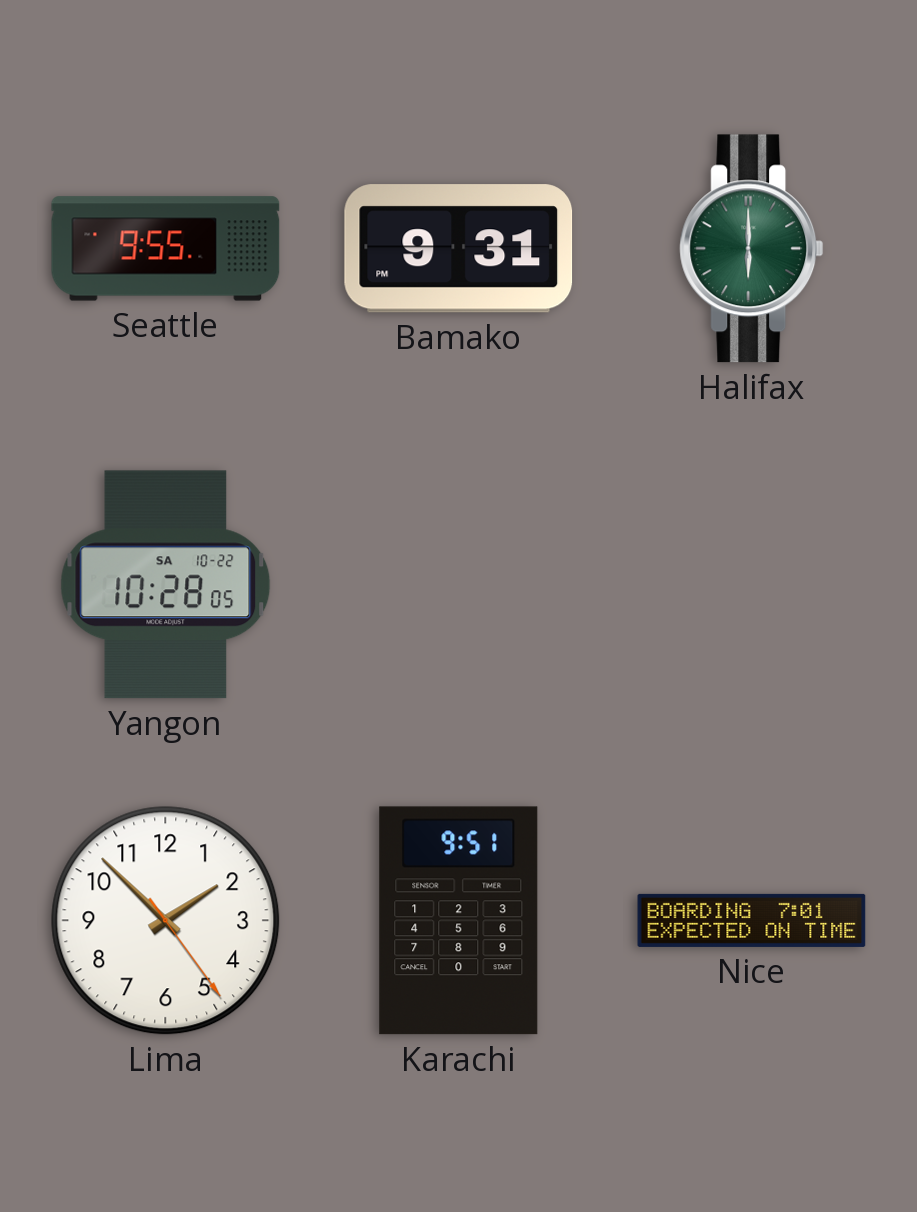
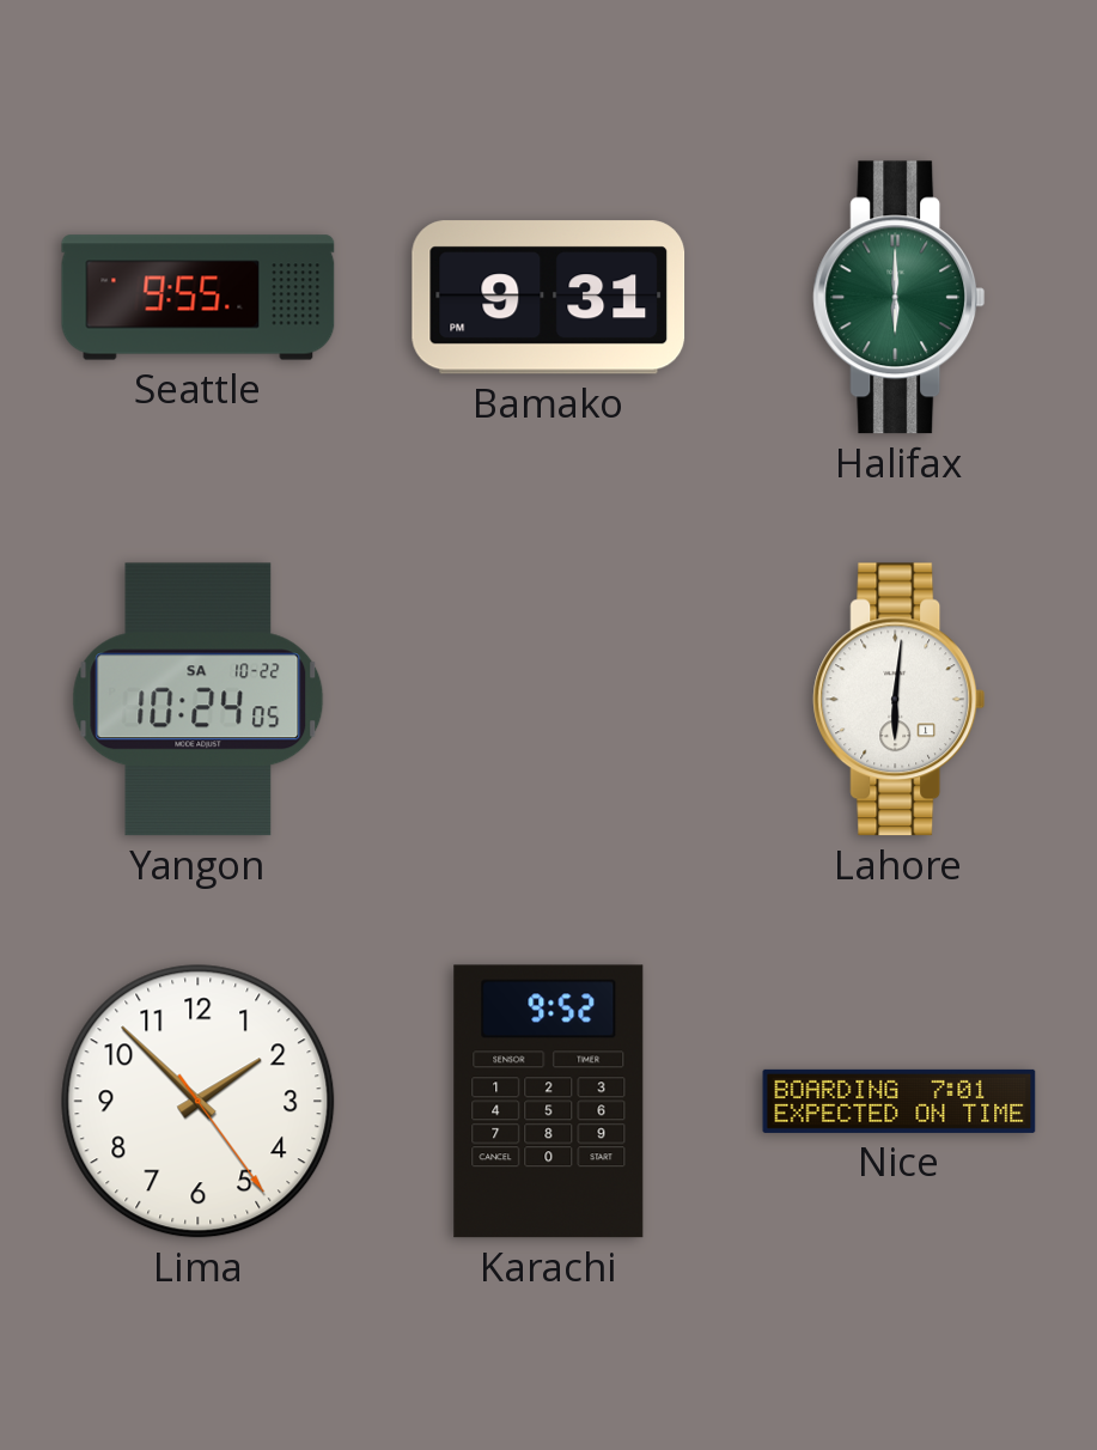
Yangon: 10:28 -> 10:24
Lahore: none -> 6:01
Karachi: 9:51 -> 9:52
